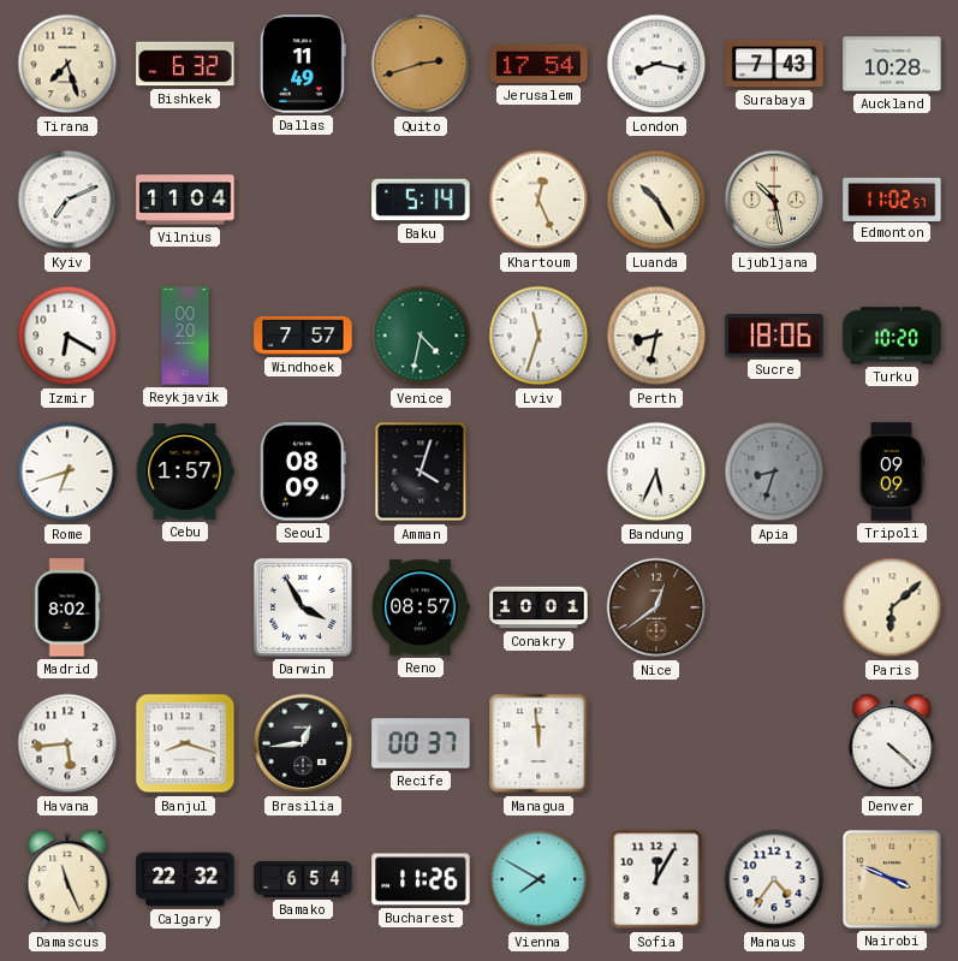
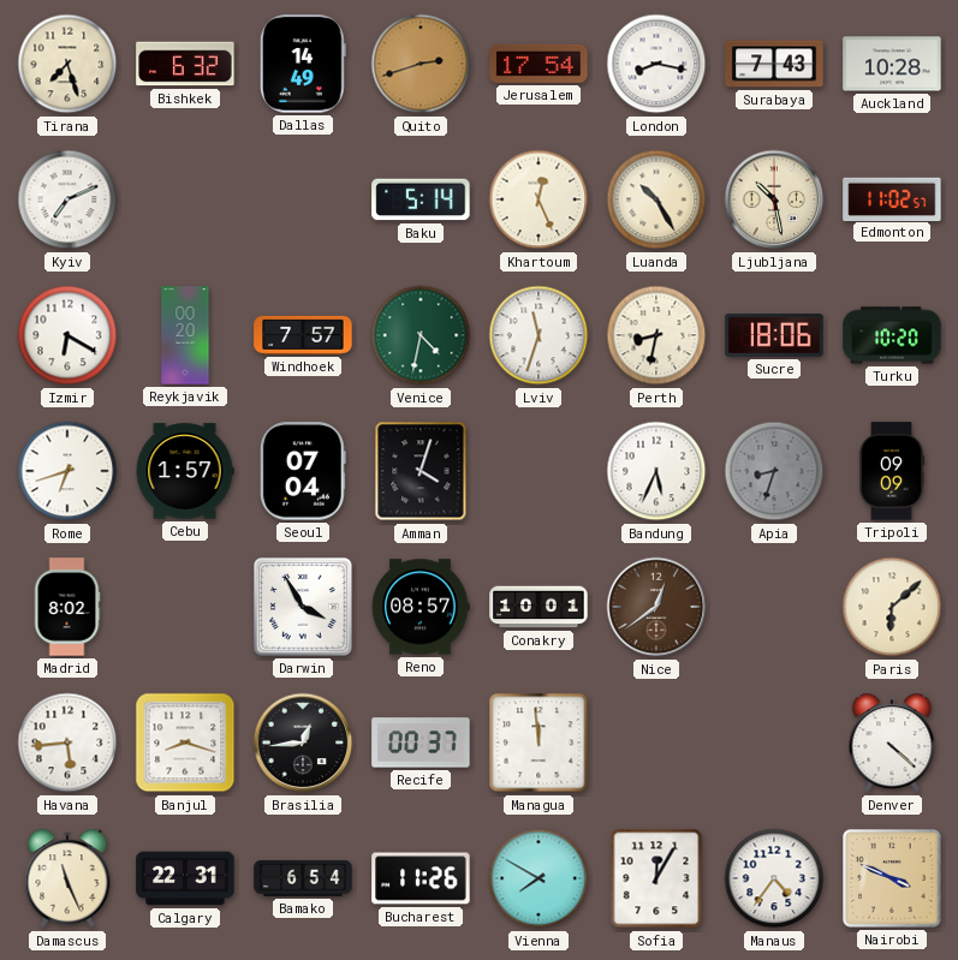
Dallas: 11:49 -> 14:49
Vilnius: 11:04 -> none
Seoul: 08:09 -> 07:04
Calgary: 22:32 -> 22:31
